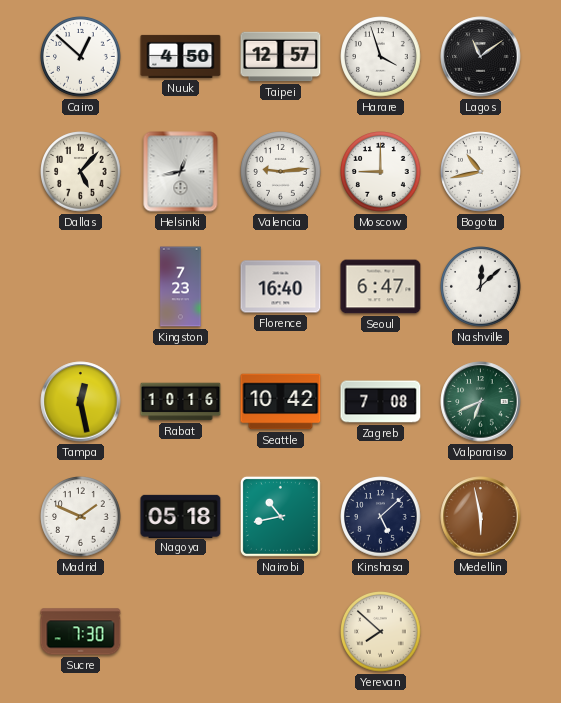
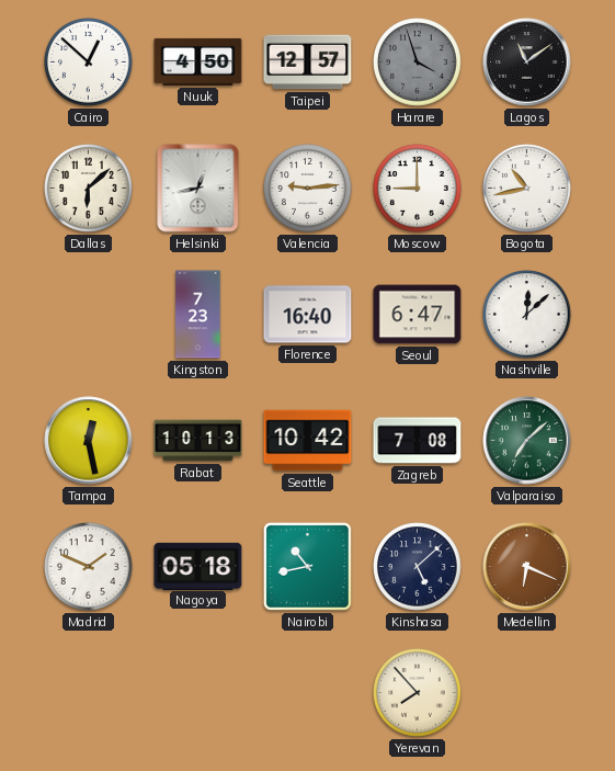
Harare dial: white -> grey
Dallas: 5:07 -> 6:08
Rabat: 10:16 -> 10:13
Valparaiso: 6:41 -> 7:08
Medellin: 5:58 -> 6:19
Sucre: 7:30 -> none
Yerevan: 7:52 -> 7:53
